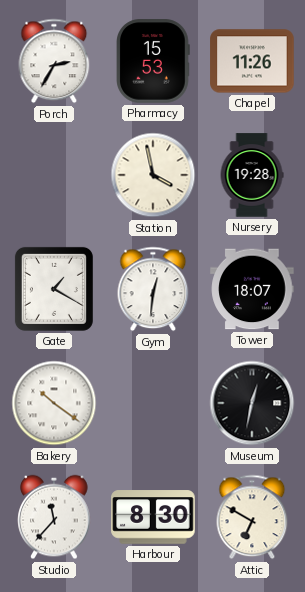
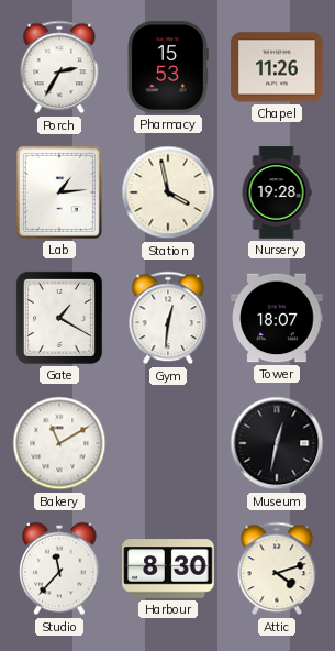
Lab: none -> 1:14
Bakery: 10:21 -> 11:10
Attic: 6:50 -> 4:12
